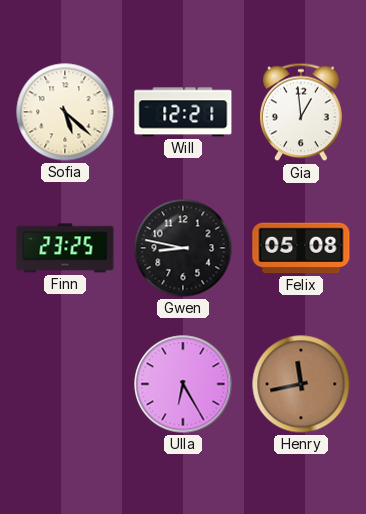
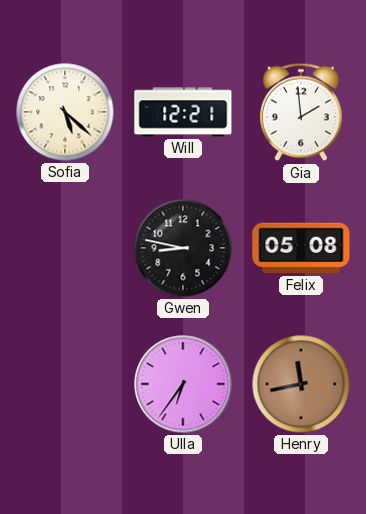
Gia: 12:59 -> 1:59
Finn: 23:25 -> none
Ulla: 6:25 -> 6:36
